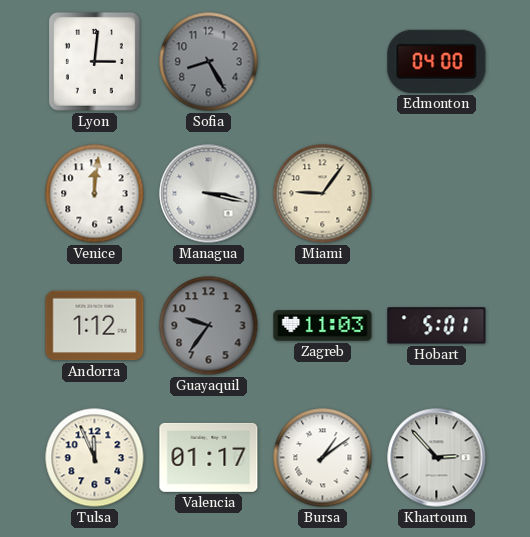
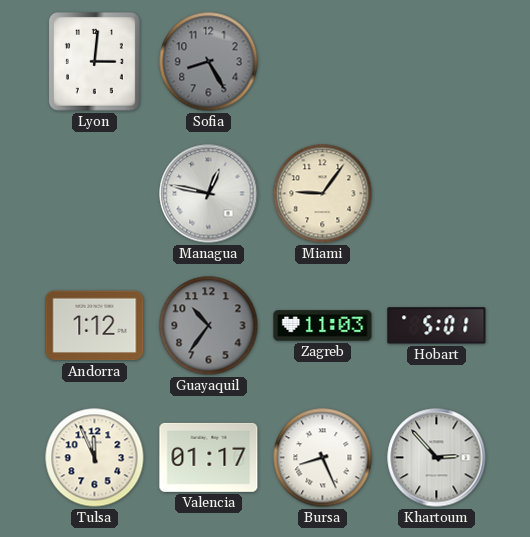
Edmonton: 04:00 -> none
Venice: 12:01 -> none
Managua: 3:17 -> 12:47
Guayaquil: 9:36 -> 10:36
Bursa: 1:09 -> 8:26
